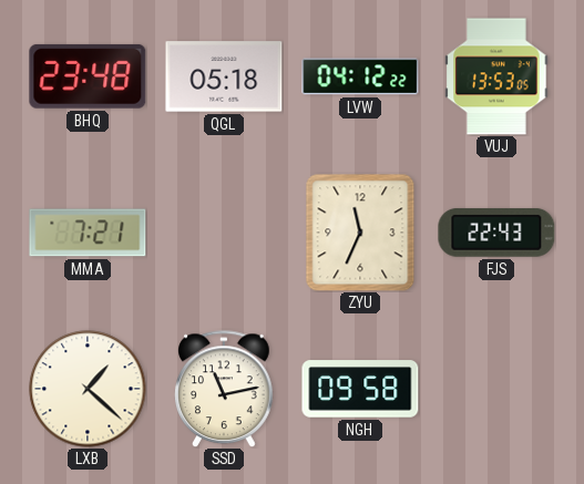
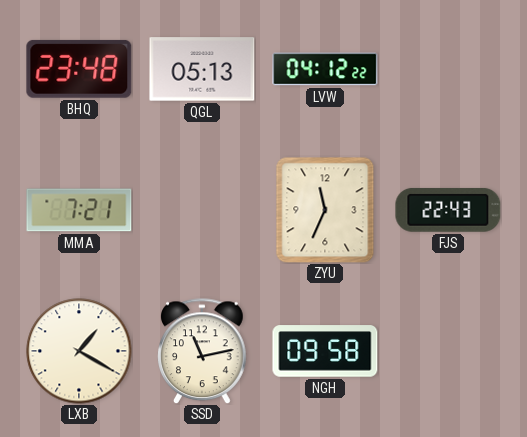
QGL: 05:18 -> 05:13
VUJ: 13:53 -> none
LXB: 1:22 -> 1:20
